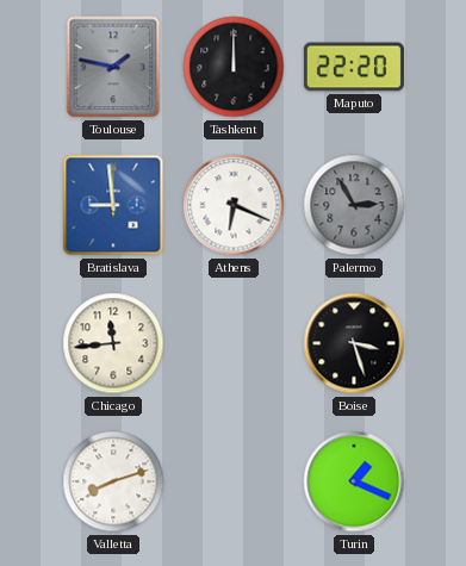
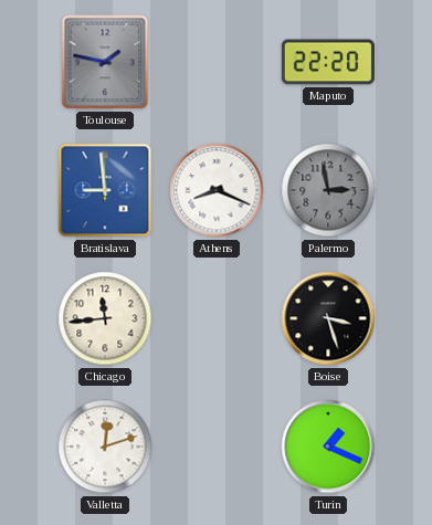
Tashkent: 12:00 -> none
Athens: 6:19 -> 8:19
Palermo: 2:55 -> 2:58
Valletta: 8:12 -> 12:12
